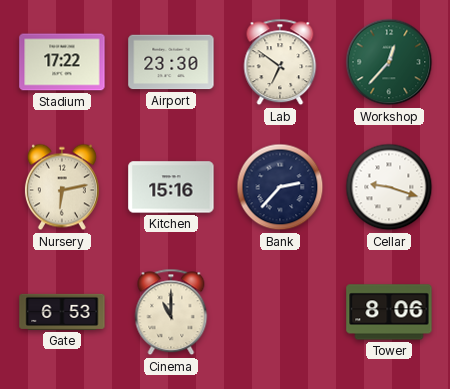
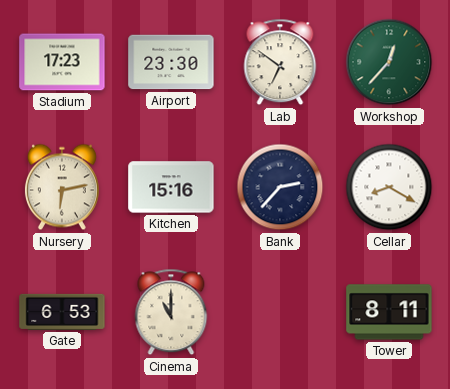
Stadium: 17:22 -> 17:23
Cellar: 9:18 -> 8:20
Tower: 8:06 -> 8:11
